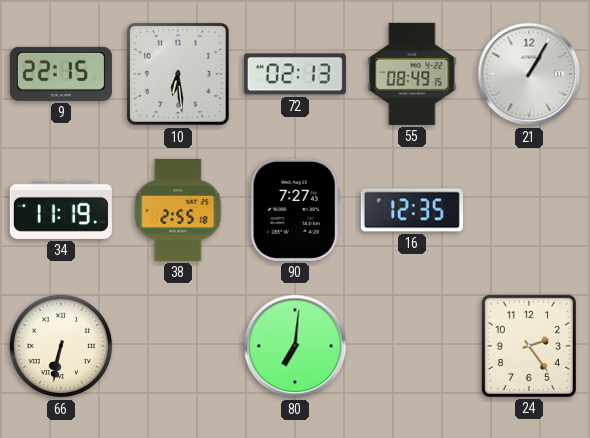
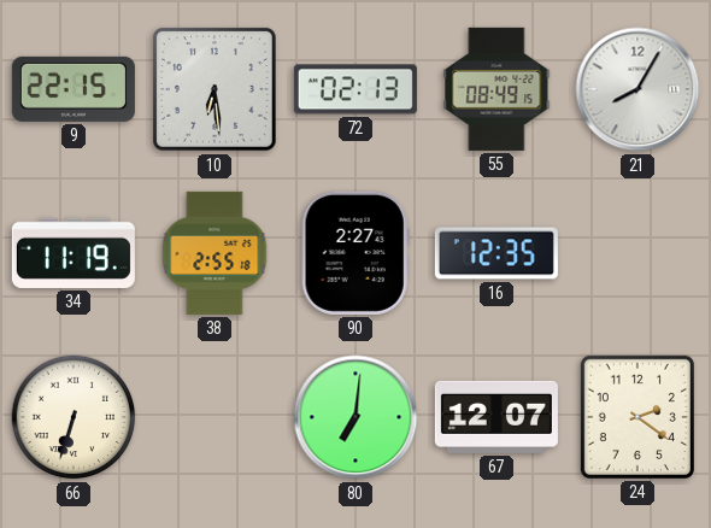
21: 1:05 -> 8:05
90: 7:27 -> 2:27
66: 6:32 -> 6:33
67: none -> 12:07
24: 2:24 -> 2:21
